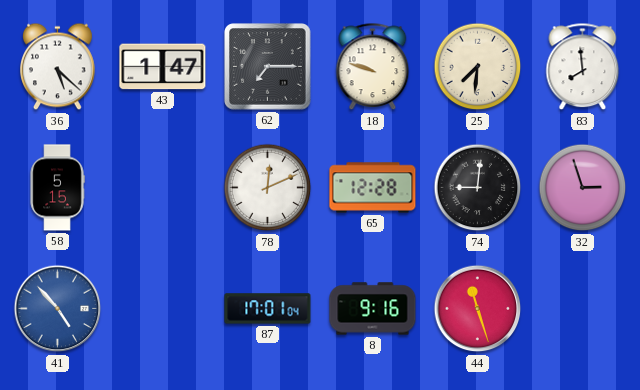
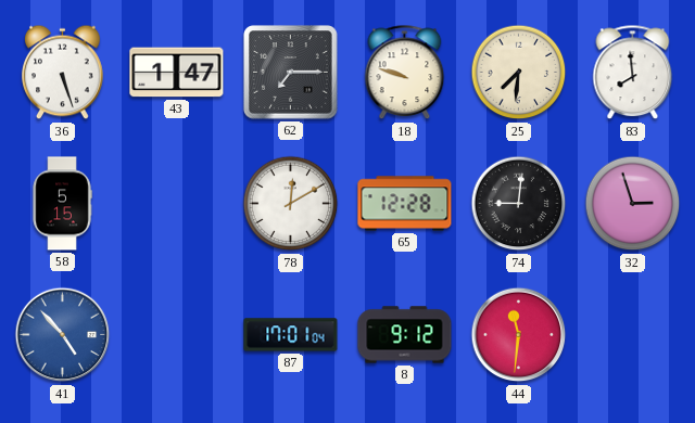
36: 5:22 -> 5:27
78: 12:11 -> 12:10
8: 9:16 -> 9:12
44: 11:27 -> 11:31
